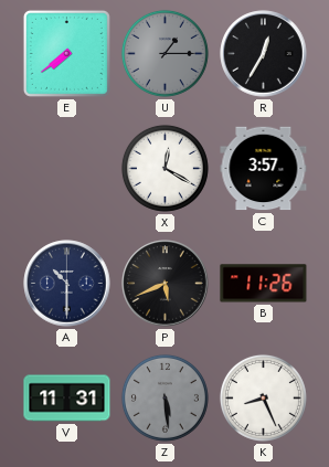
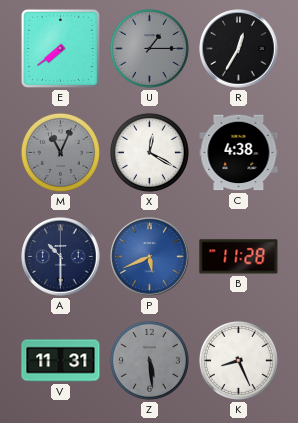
M: none -> 11:04
C: 3:57 -> 4:38
P dial: black -> blue
B: 11:26 -> 11:28
